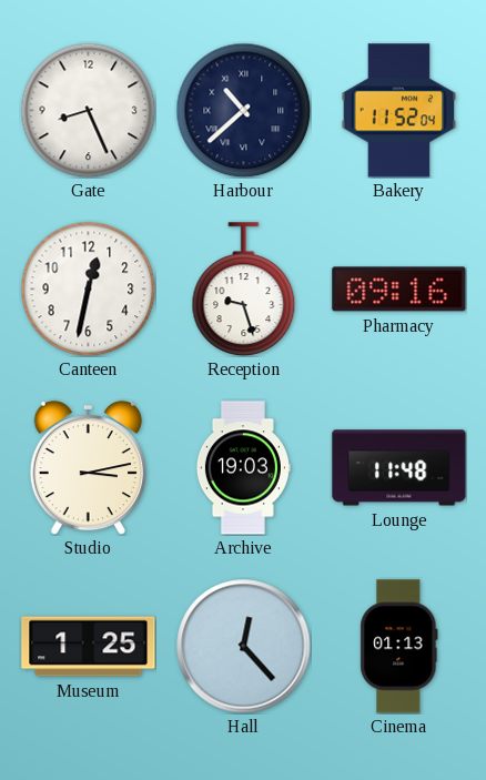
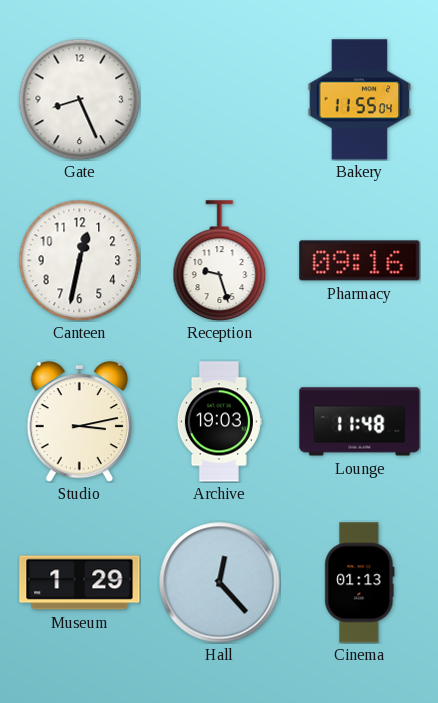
Harbour: 10:38 -> none
Bakery: 11:52 -> 11:55
Museum: 1:25 -> 1:29
